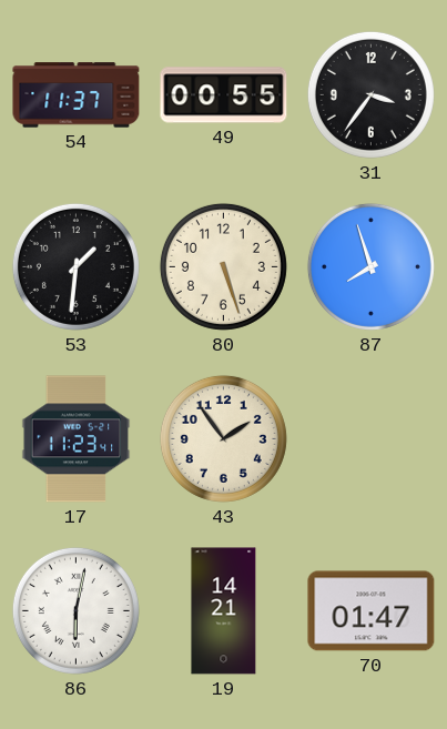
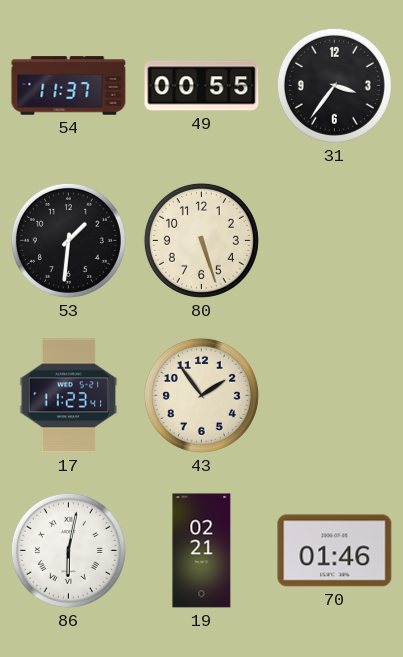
87: 7:57 -> none
19: 14:21 -> 02:21
70: 01:47 -> 01:46
